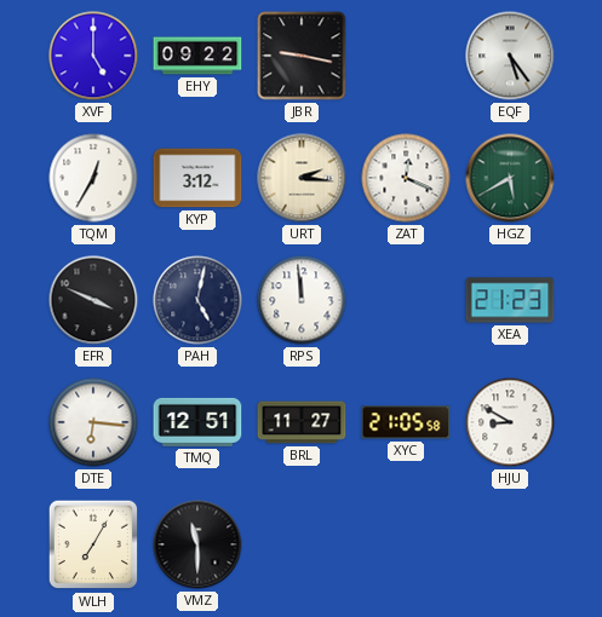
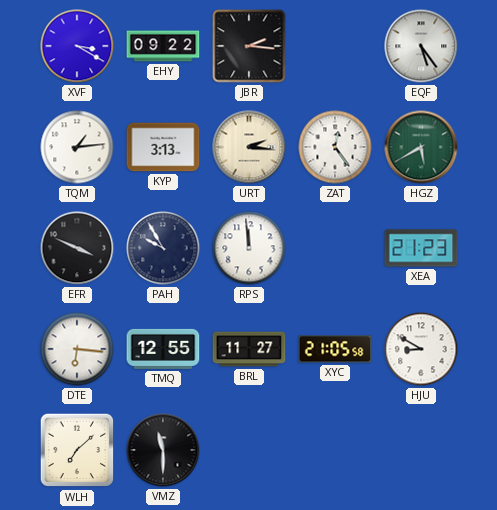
XVF: 5:00 -> 3:20
JBR: 9:17 -> 2:16
TQM: 12:35 -> 1:14
KYP: 3:12 -> 3:13
ZAT: 12:19 -> 12:24
PAH: 5:02 -> 9:55
TMQ: 12:51 -> 12:55
WLH: 7:05 -> 7:08
